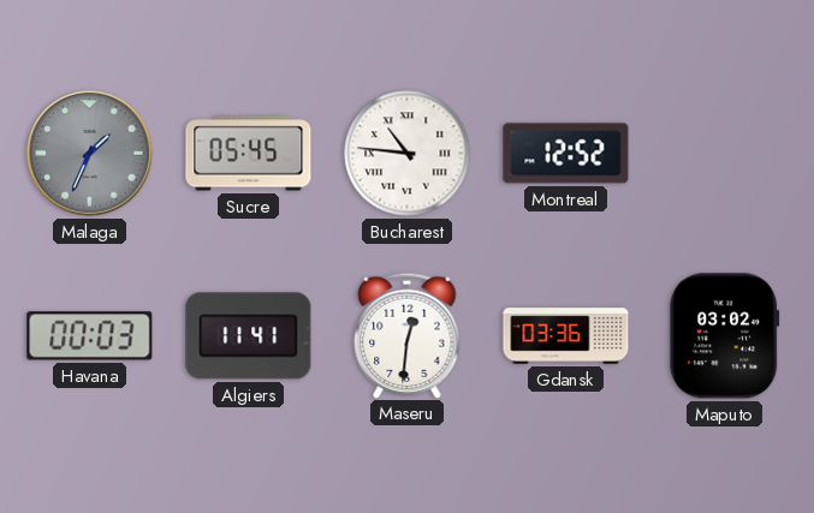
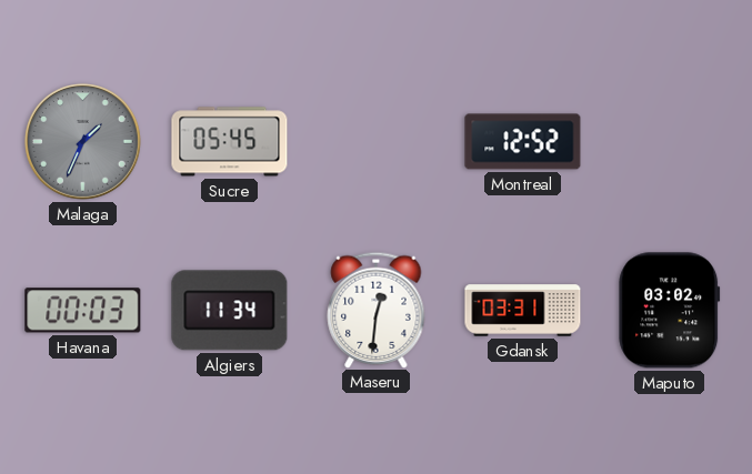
Bucharest: 10:46 -> none
Algiers: 11:41 -> 11:34
Gdansk: 03:36 -> 03:31
